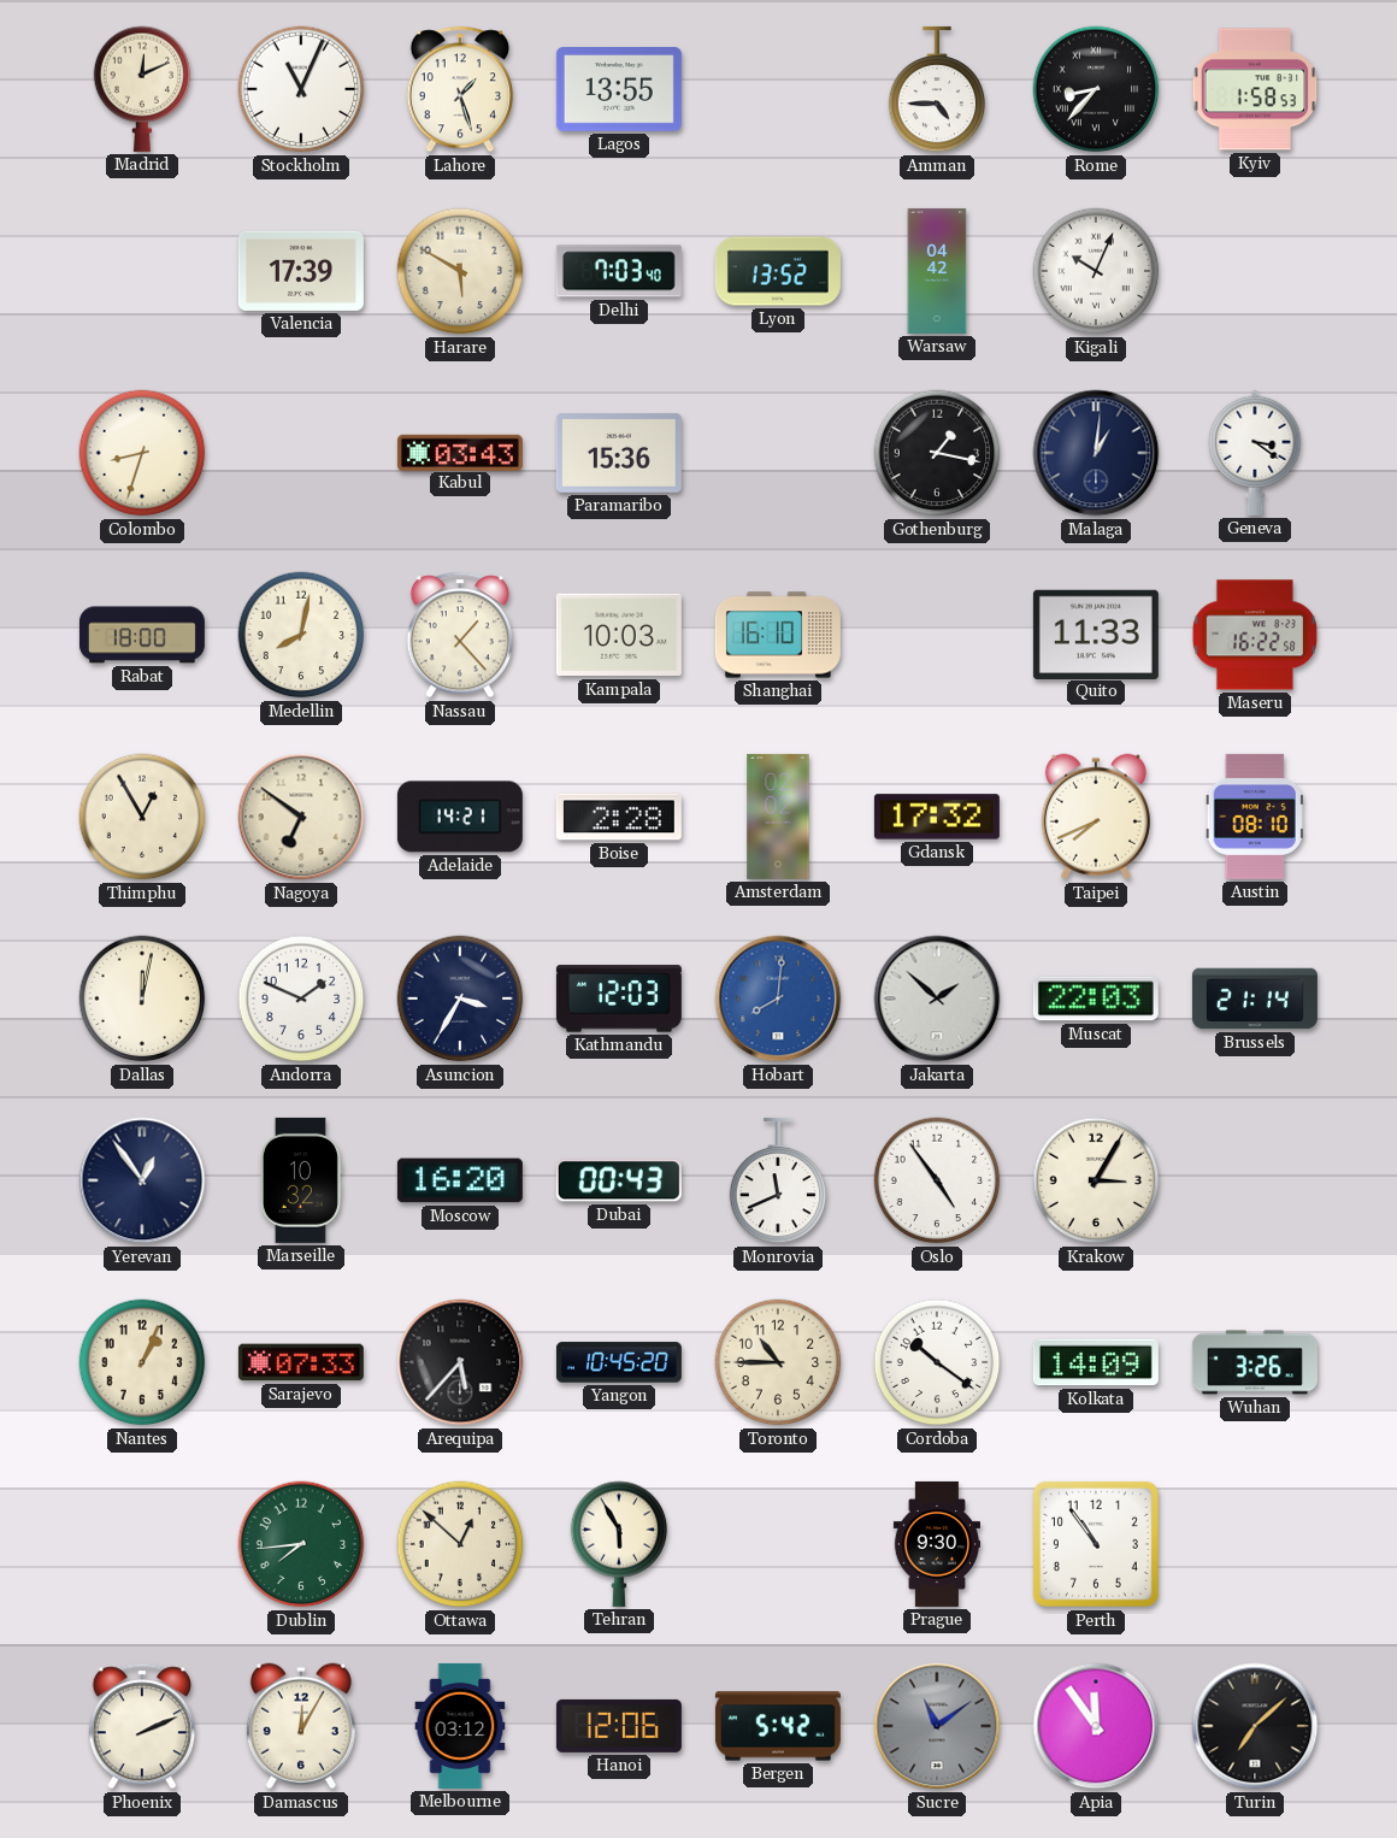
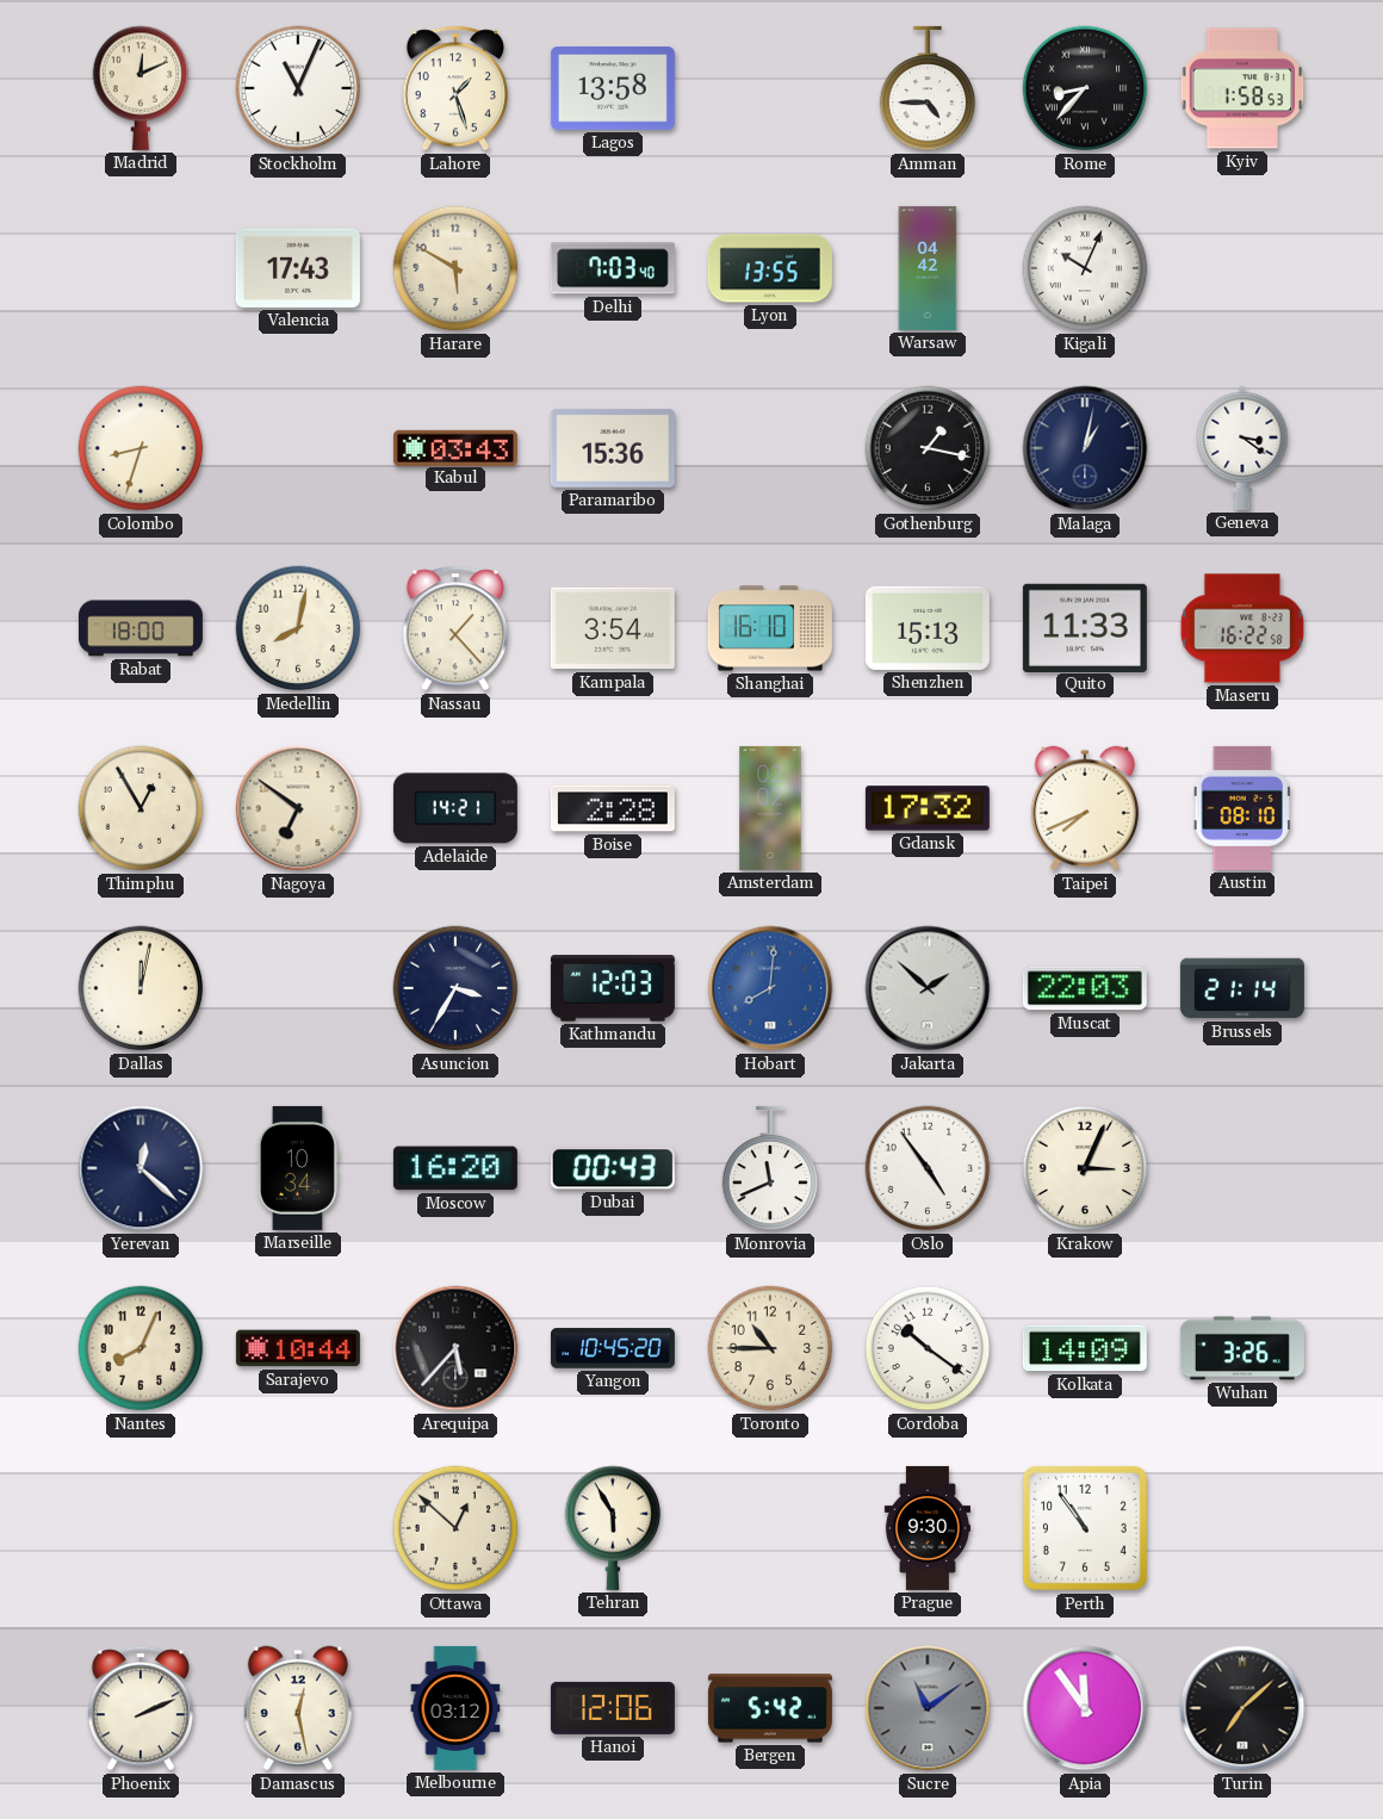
Lagos: 13:55 -> 13:58
Valencia: 17:39 -> 17:43
Lyon: 13:52 -> 13:55
Malaga: 1:01 -> 1:02
Kampala: 10:03 -> 3:54
Shenzhen: none -> 15:13
Andorra: 1:49 -> none
Yerevan: 12:54 -> 12:22
Marseille: 10:32 -> 10:34
Krakow: 3:05 -> 3:04
Nantes: 1:04 -> 8:04
Sarajevo: 07:33 -> 10:44
Dublin: 7:44 -> none
Damascus: 12:05 -> 12:28
